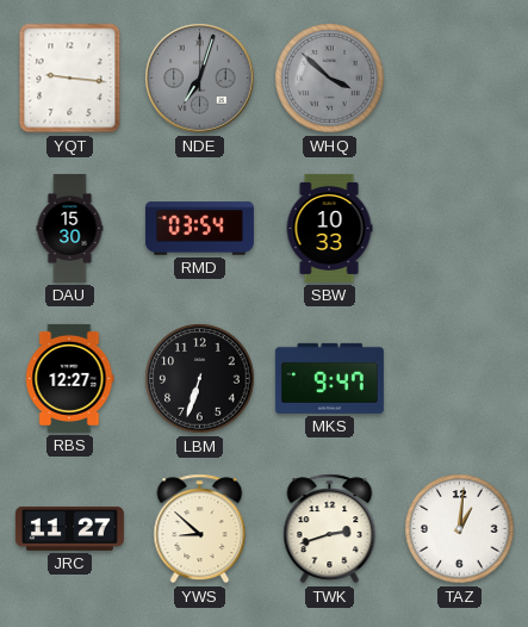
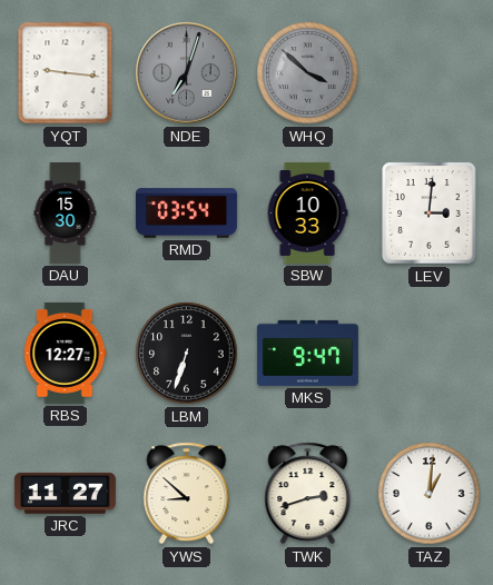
LEV: none -> 3:01
